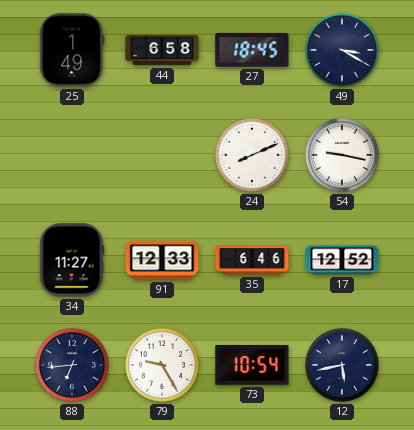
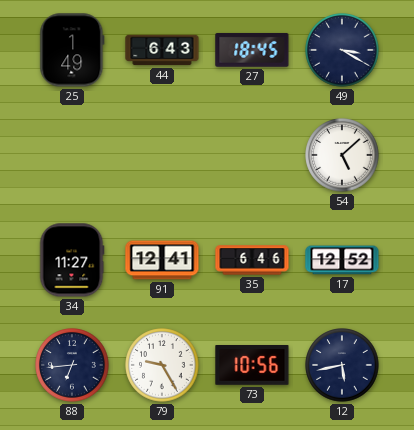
44: 6:58 -> 6:43
24: 8:11 -> none
54: 9:17 -> 5:08
91: 12:33 -> 12:41
73: 10:54 -> 10:56
